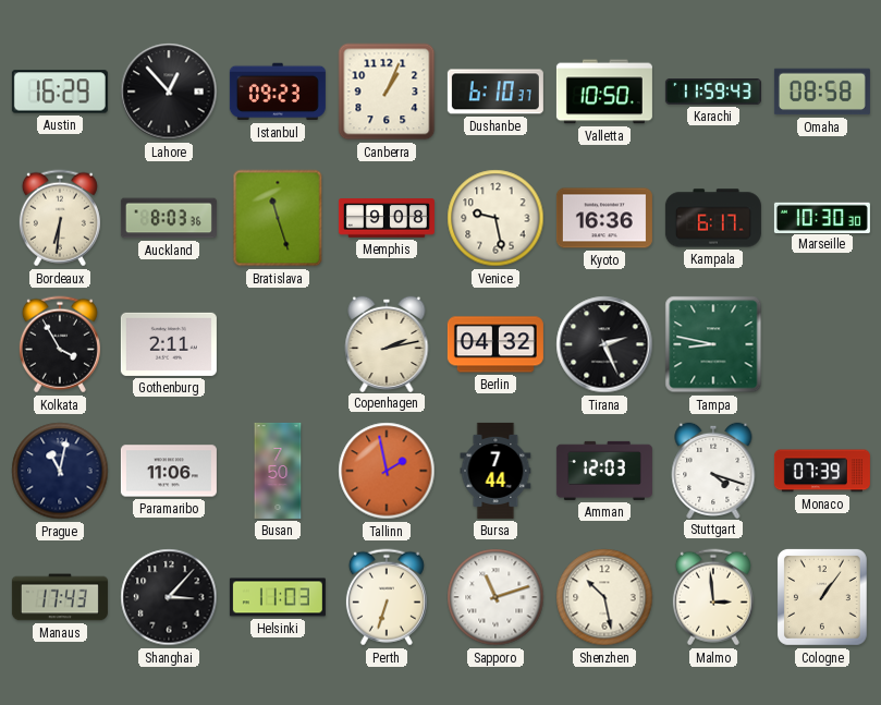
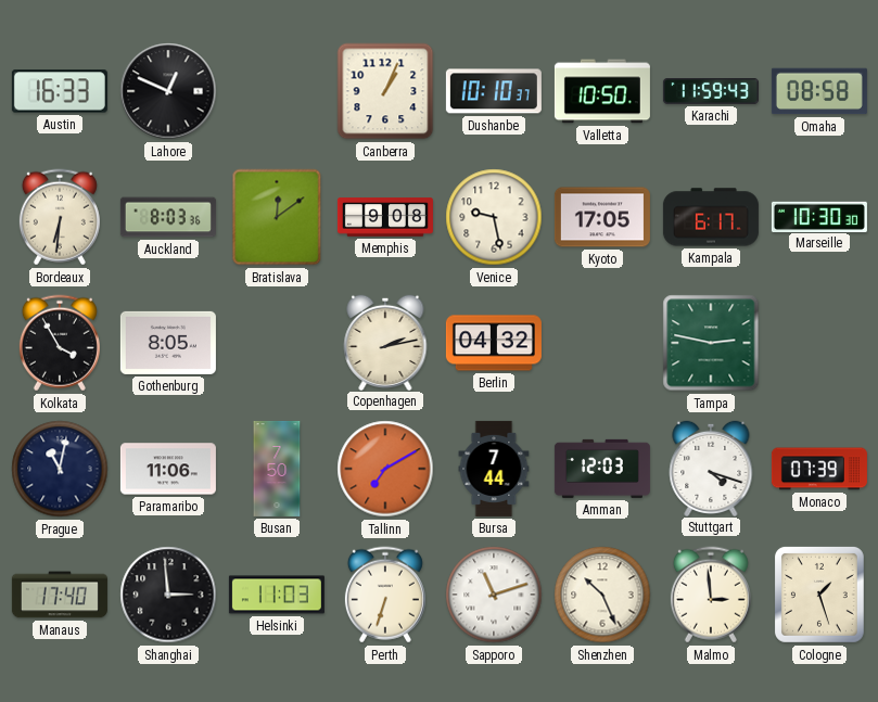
Austin: 16:29 -> 16:33
Lahore: 12:53 -> 12:49
Istanbul: 09:23 -> none
Dushanbe: 6:10 -> 10:10
Bratislava: 11:27 -> 12:09
Kyoto: 16:36 -> 17:05
Gothenburg: 2:11 -> 8:05
Tirana: 2:26 -> none
Tampa: 8:47 -> 2:47
Tallinn: 1:58 -> 7:10
Manaus: 17:43 -> 17:40
Shanghai: 3:07 -> 2:59
Shenzhen: 10:28 -> 10:26
Cologne: 1:06 -> 1:27
